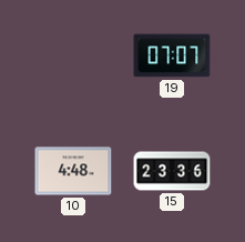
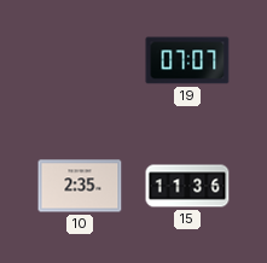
10: 4:48 -> 2:35
15: 23:36 -> 11:36
